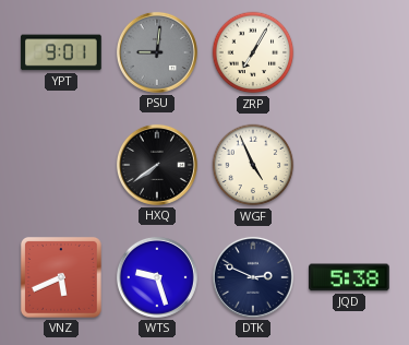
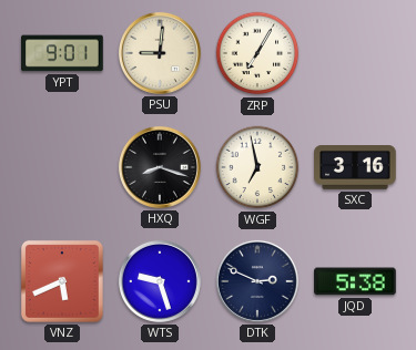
PSU dial: grey -> cream
HXQ: 7:39 -> 8:18
WGF: 4:56 -> 6:58
SXC: none -> 3:16
